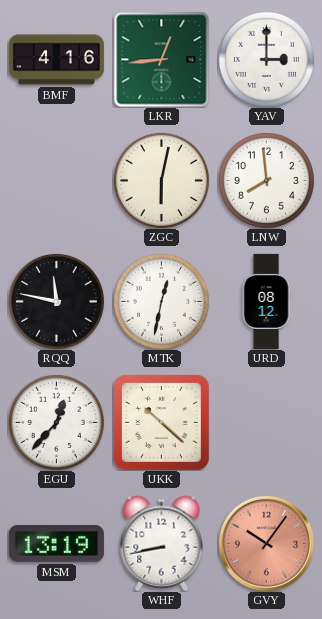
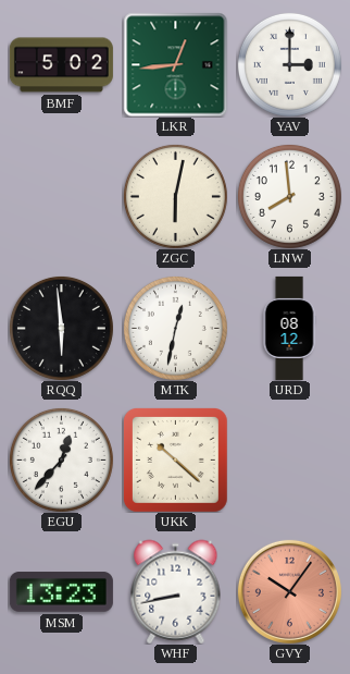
BMF: 4:16 -> 5:02
RQQ: 11:47 -> 5:59
MSM: 13:19 -> 13:23
